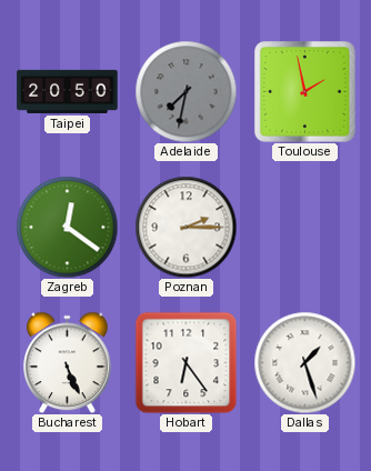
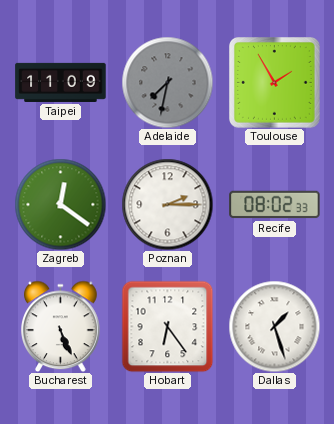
Taipei: 20:50 -> 11:09
Toulouse: 1:58 -> 1:55
Recife: none -> 08:02
